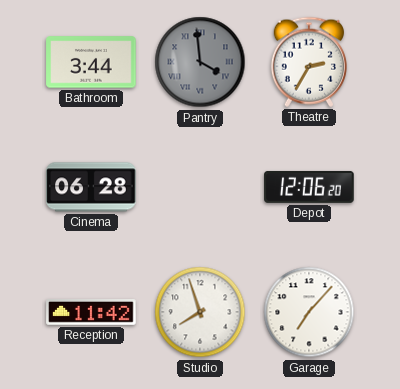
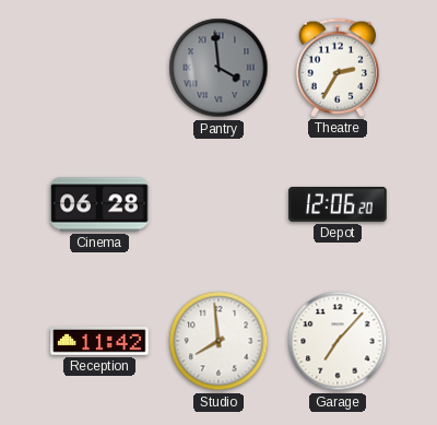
Bathroom: 3:44 -> none
Studio: 7:57 -> 7:59
